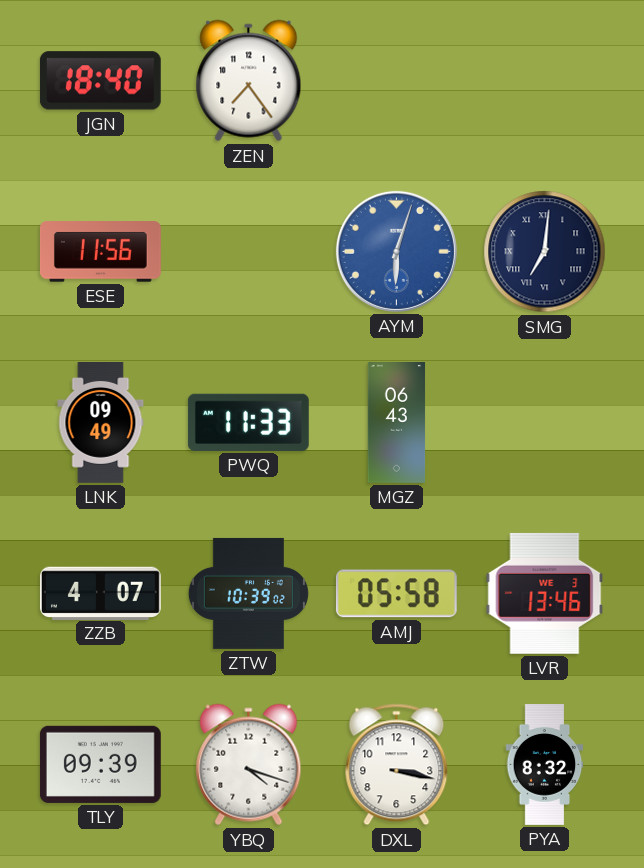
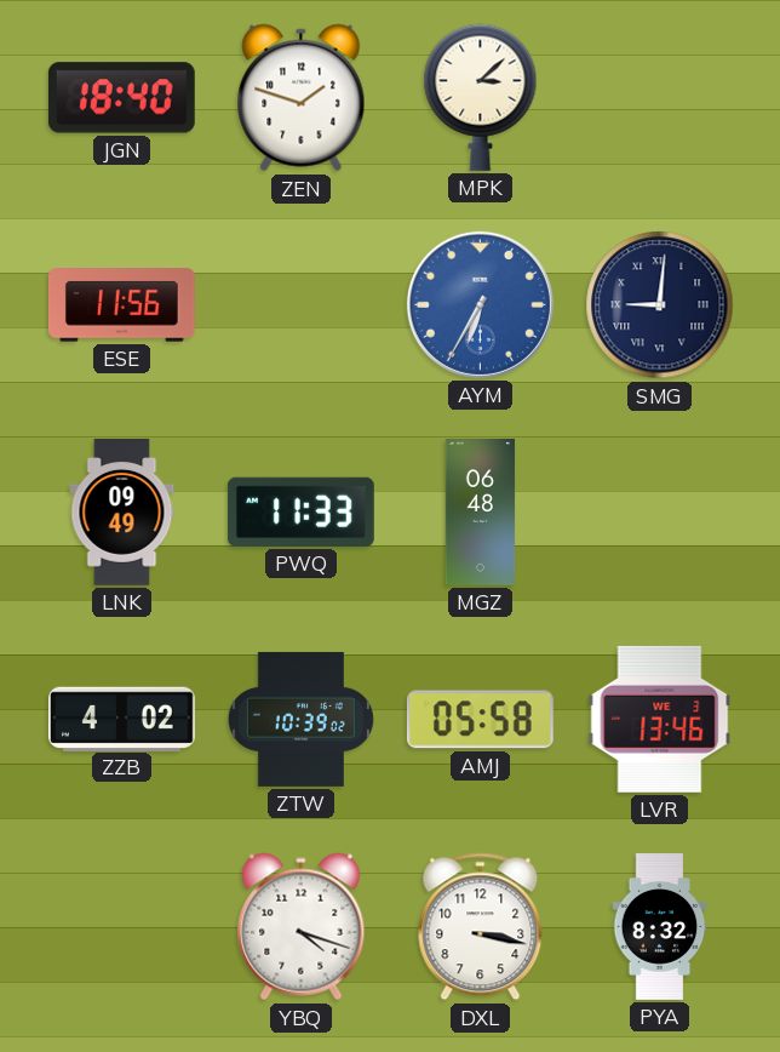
ZEN: 7:24 -> 1:48
MPK: none -> 3:08
AYM: 6:03 -> 6:35
SMG: 7:01 -> 9:01
MGZ: 06:43 -> 06:48
ZZB: 4:07 -> 4:02
TLY: 09:39 -> none
